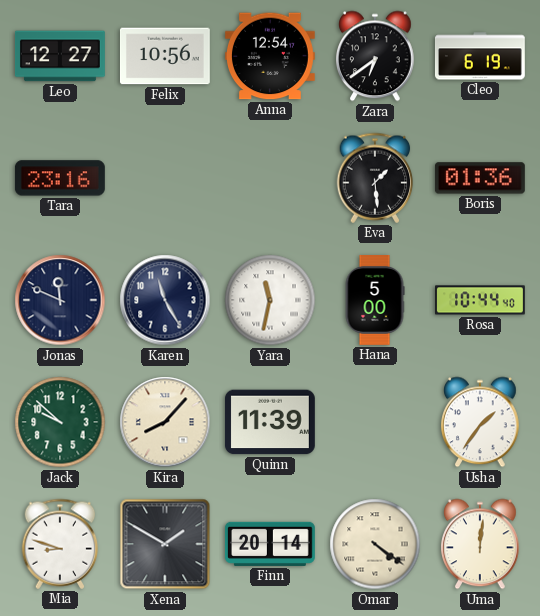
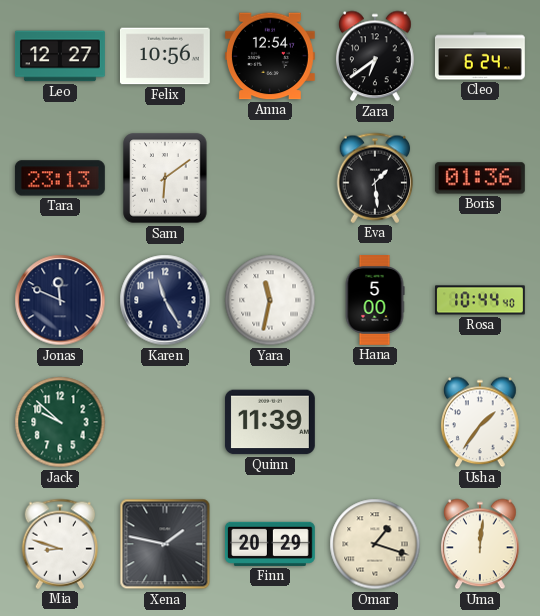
Cleo: 6:19 -> 6:24
Tara: 23:16 -> 23:13
Sam: none -> 6:09
Kira: 8:07 -> none
Xena: 1:50 -> 1:47
Finn: 20:14 -> 20:29
Omar: 4:21 -> 1:18
